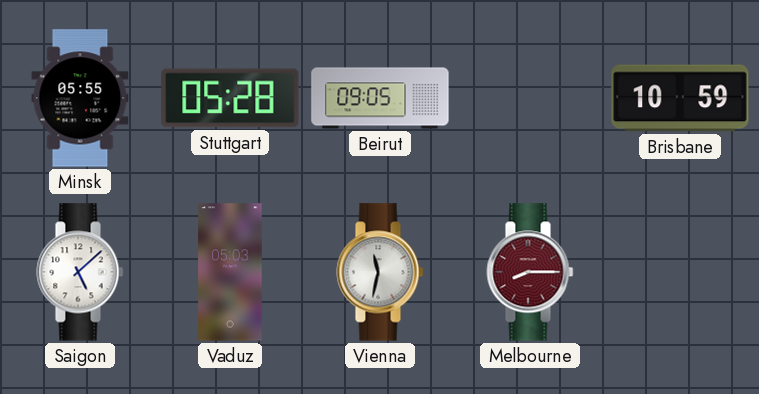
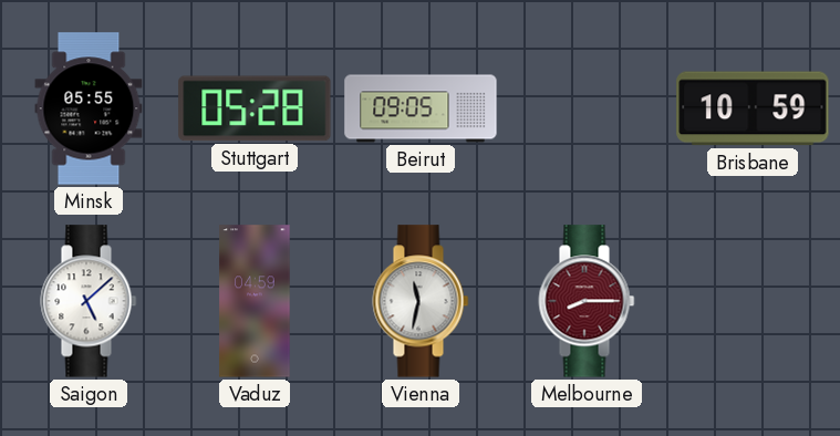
Vaduz: 05:03 -> 04:59
